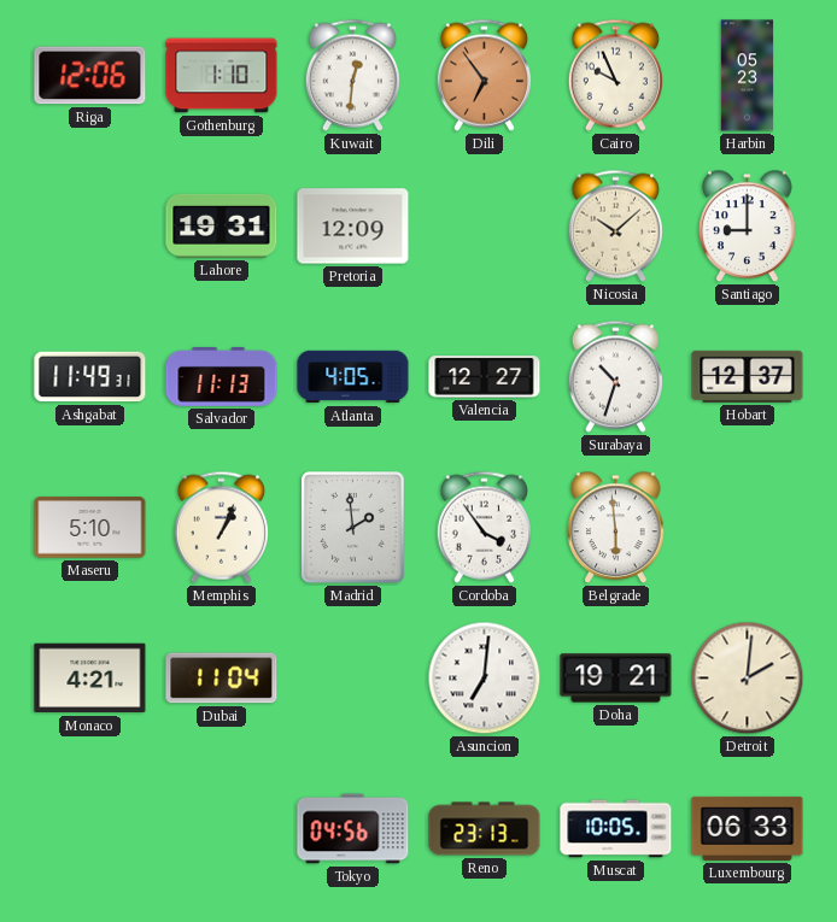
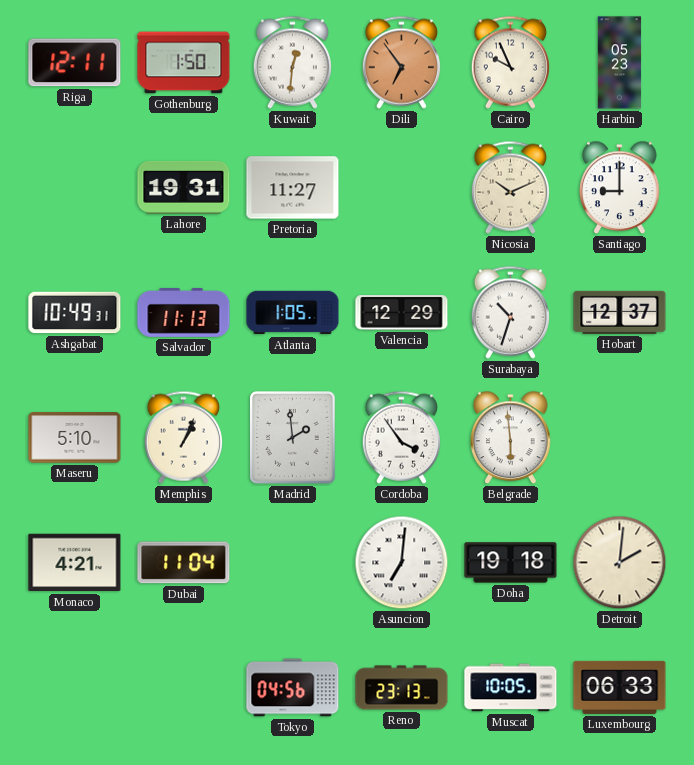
Riga: 12:06 -> 12:11
Gothenburg: 1:10 -> 1:50
Pretoria: 12:09 -> 11:27
Nicosia: 10:08 -> 10:11
Ashgabat: 11:49 -> 10:49
Atlanta: 4:05 -> 1:05
Valencia: 12:27 -> 12:29
Doha: 19:21 -> 19:18
